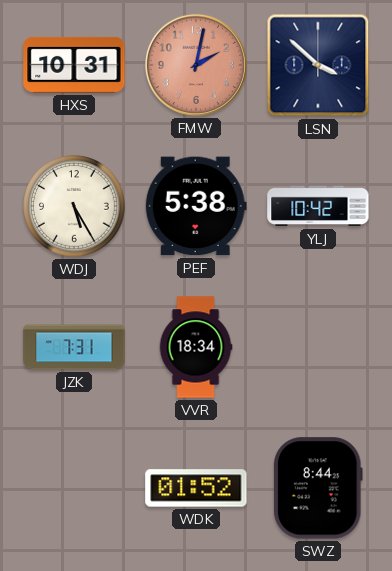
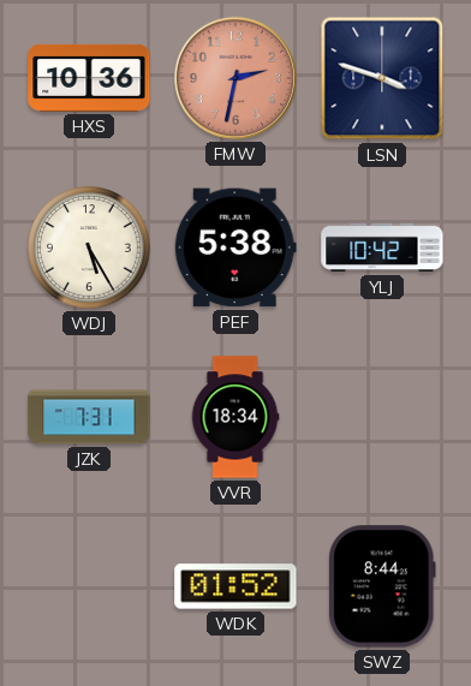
HXS: 10:31 -> 10:36
FMW: 2:02 -> 2:32
LSN: 3:52 -> 3:48
